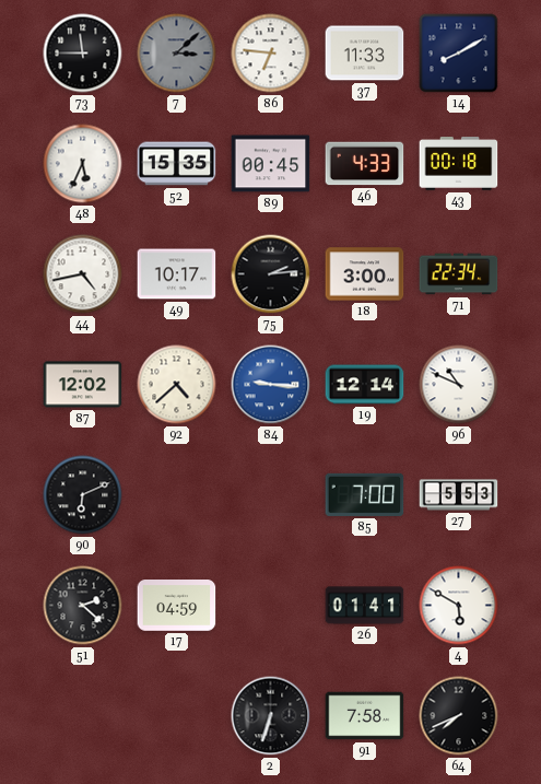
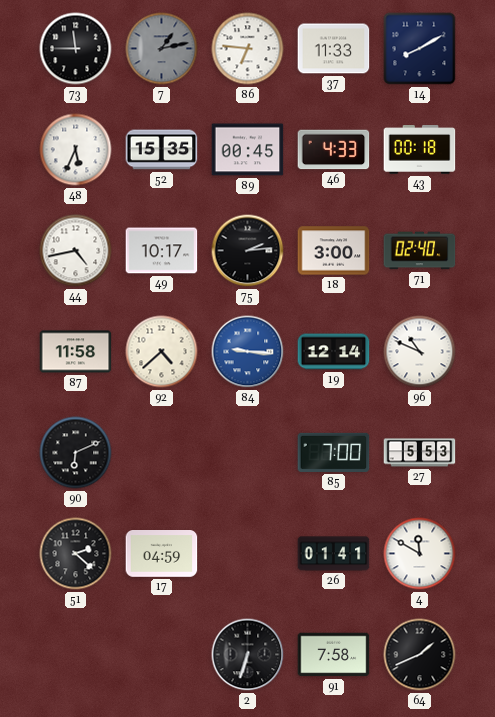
7: 3:08 -> 1:13
71: 22:34 -> 02:40
87: 12:02 -> 11:58
4: 5:50 -> 11:50
64: 7:41 -> 1:41
